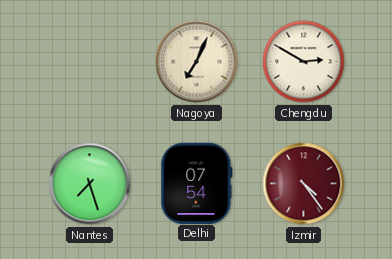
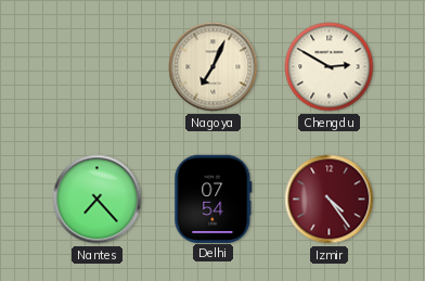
Nantes: 7:27 -> 7:23
